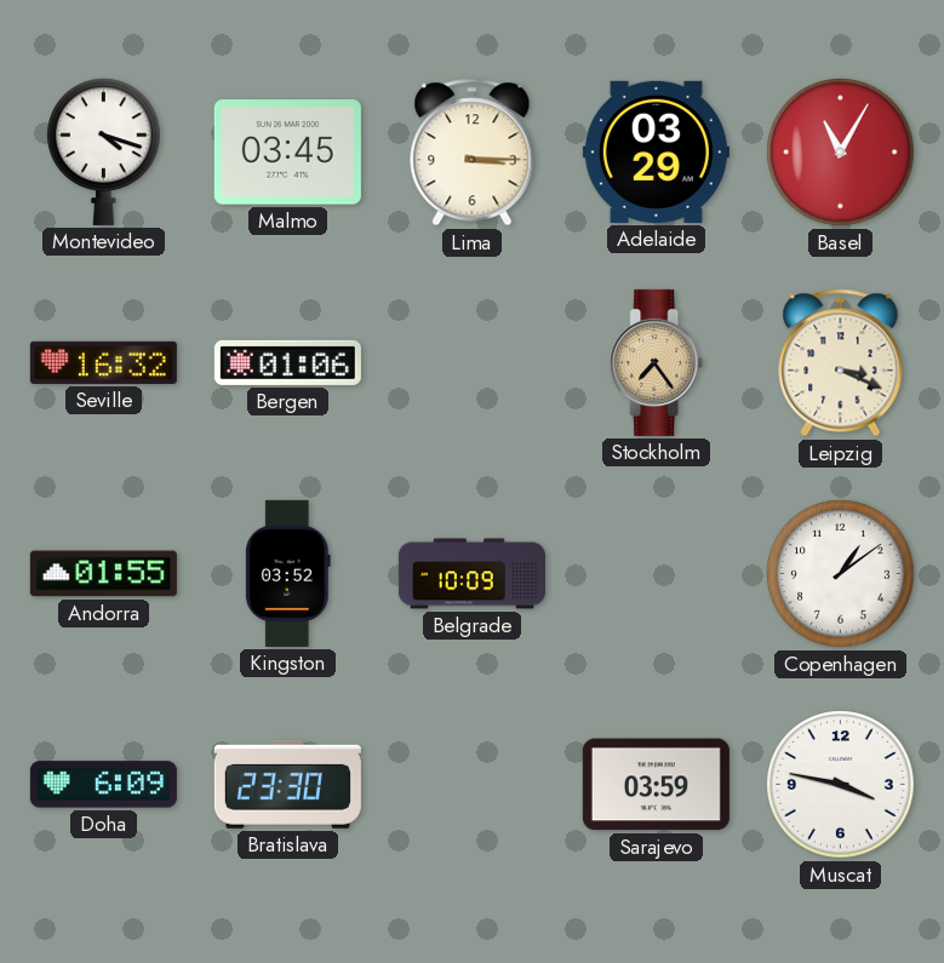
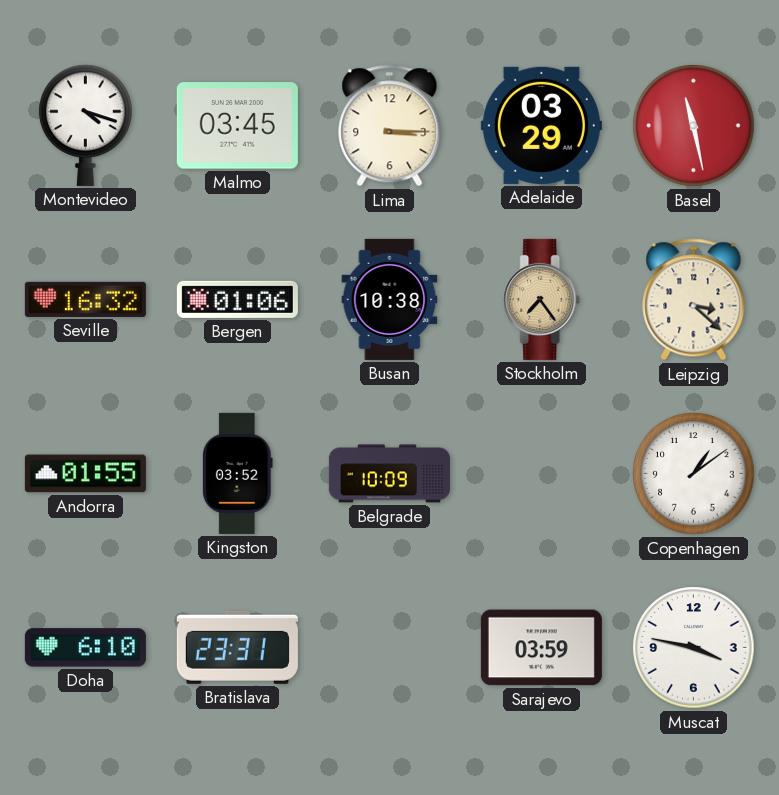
Basel: 11:05 -> 11:28
Busan: none -> 10:38
Leipzig: 3:19 -> 3:22
Doha: 6:09 -> 6:10
Bratislava: 23:30 -> 23:31
